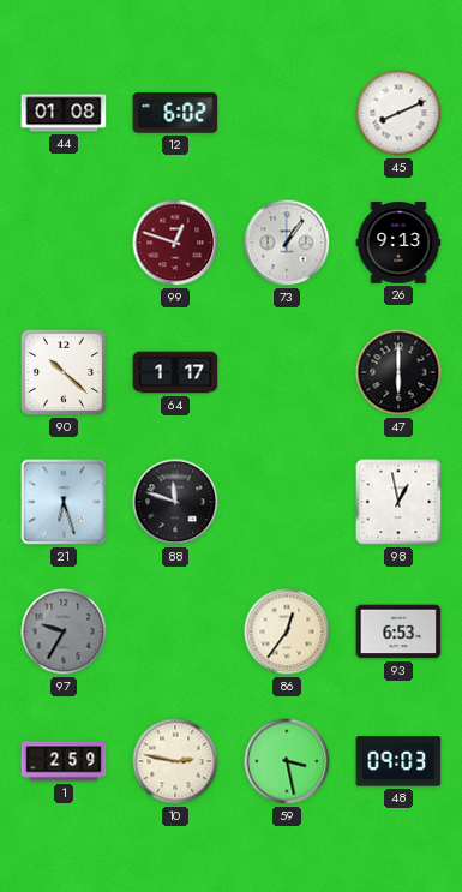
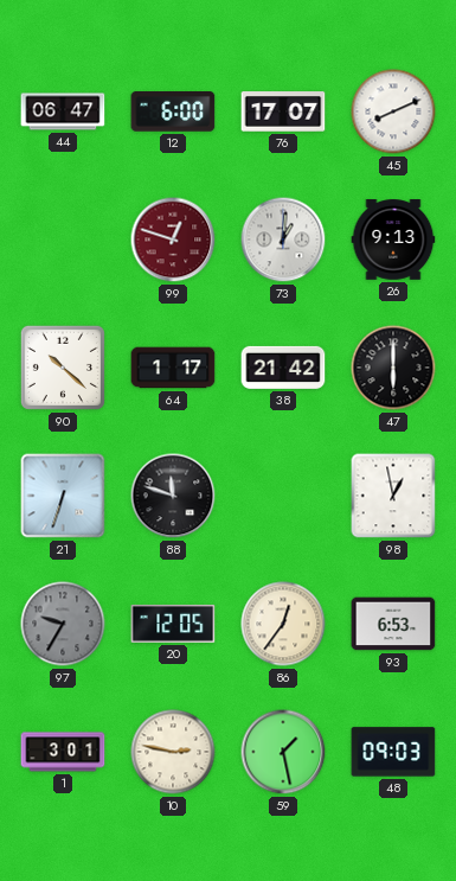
44: 01:08 -> 06:47
12: 6:02 -> 6:00
76: none -> 17:07
73: 1:06 -> 1:01
38: none -> 21:42
21: 6:27 -> 6:33
20: none -> 12:05
1: 2:59 -> 3:01
59: 3:28 -> 1:28
